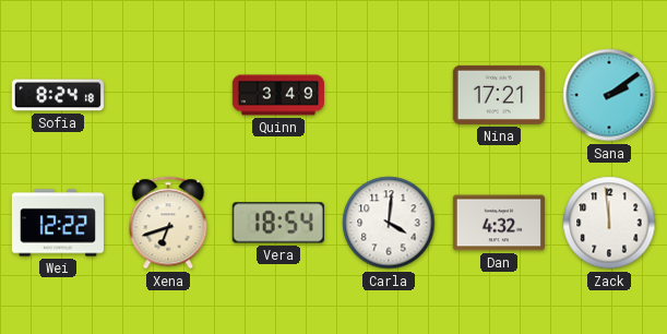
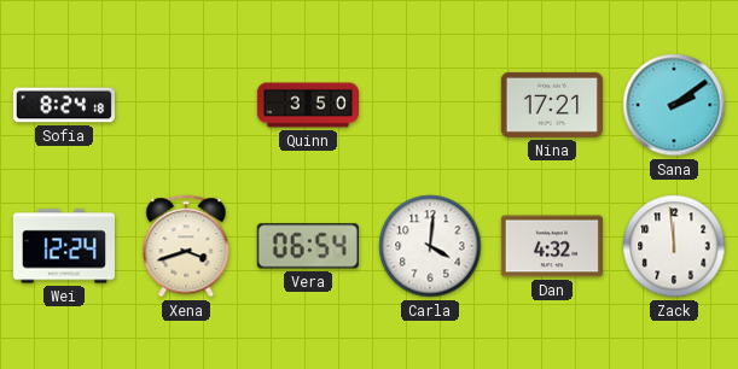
Quinn: 3:49 -> 3:50
Wei: 12:22 -> 12:24
Xena: 6:42 -> 3:42
Vera: 18:54 -> 06:54
